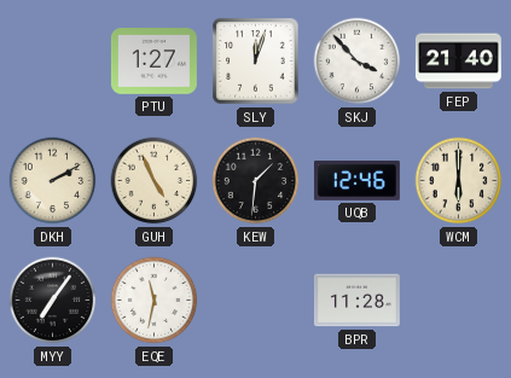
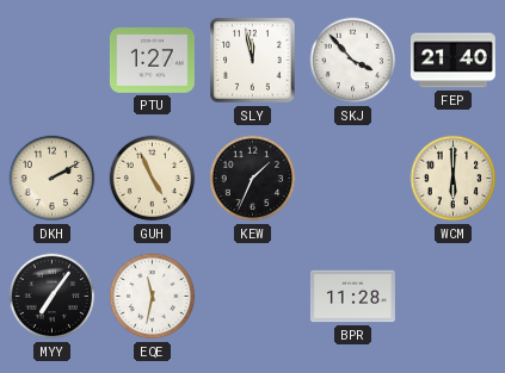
SLY: 12:03 -> 11:58
KEW: 1:31 -> 1:34
UQB: 12:46 -> none
